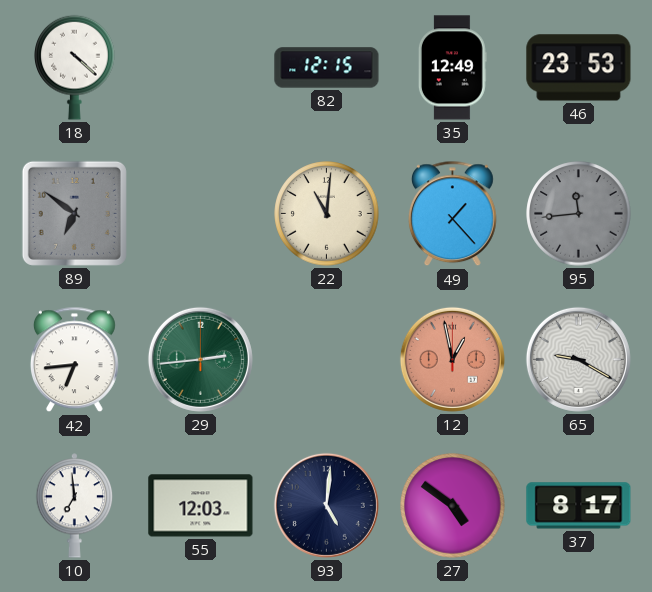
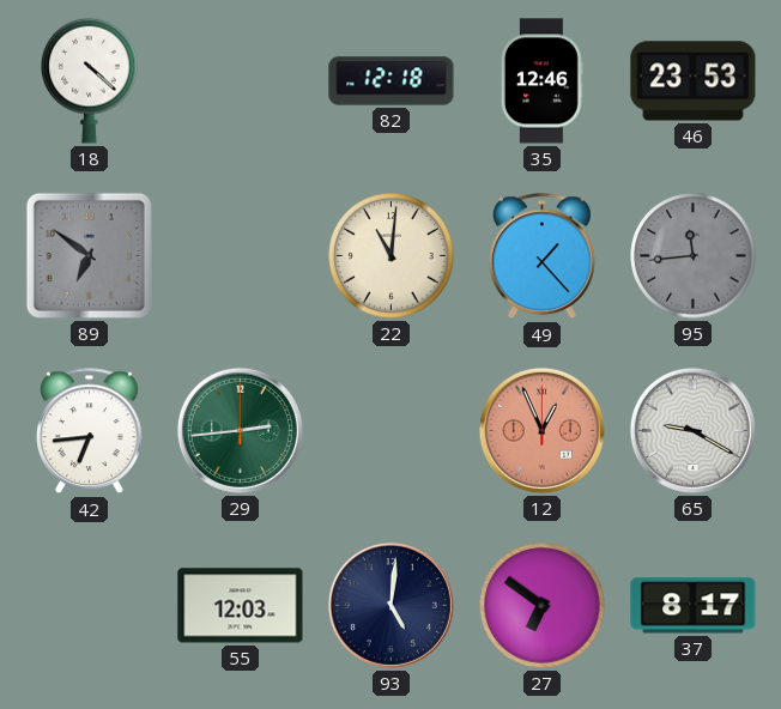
82: 12:15 -> 12:18
35: 12:49 -> 12:46
12: 12:58 -> 12:56
10: 6:59 -> none
27: 4:51 -> 6:51
